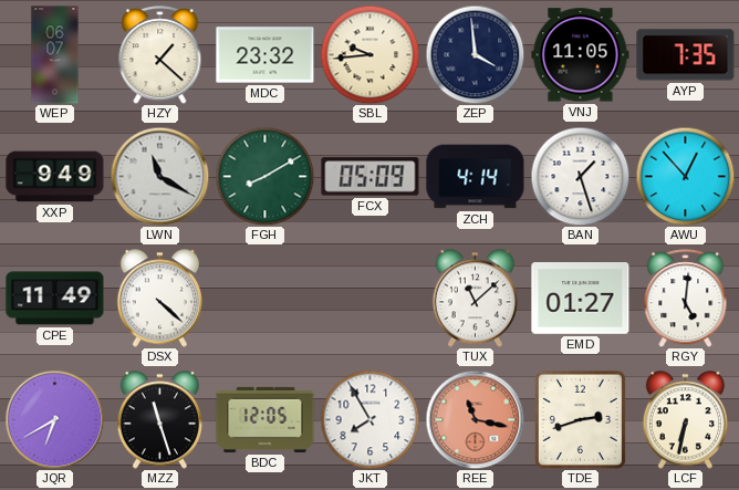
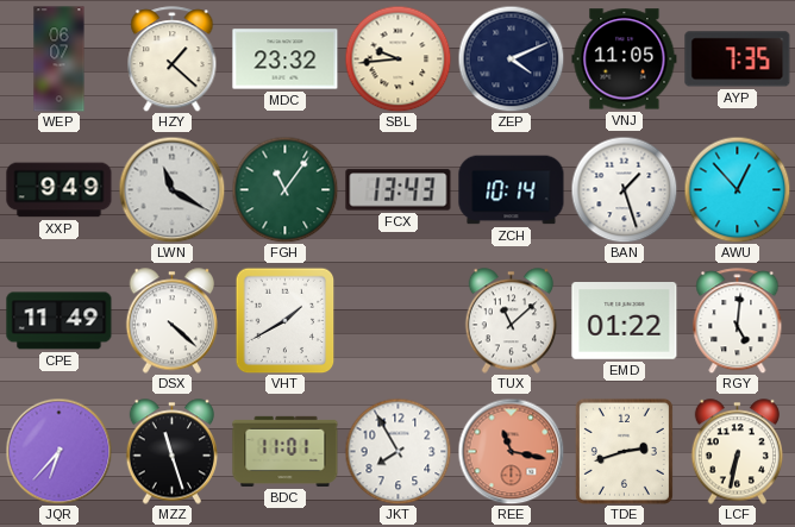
ZEP: 3:59 -> 4:11
FGH: 8:10 -> 11:06
FCX: 05:09 -> 13:43
ZCH: 4:14 -> 10:14
VHT: none -> 1:40
EMD: 01:27 -> 01:22
JQR: 6:40 -> 6:37
BDC: 12:05 -> 11:01
